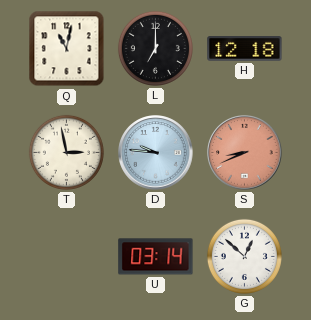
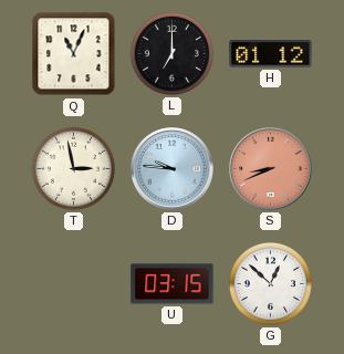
Q: 11:02 -> 11:04
H: 12:18 -> 01:12
U: 03:14 -> 03:15
